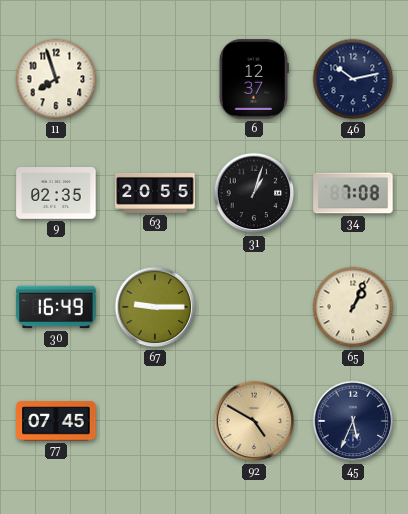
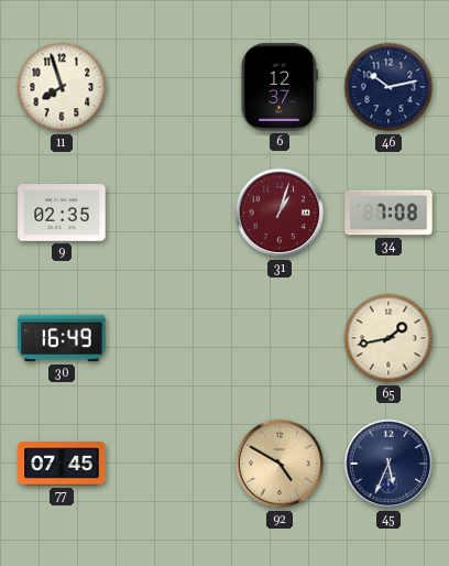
63: 20:55 -> none
31 dial: black -> burgundy
67: 9:15 -> none
65: 1:04 -> 1:43
